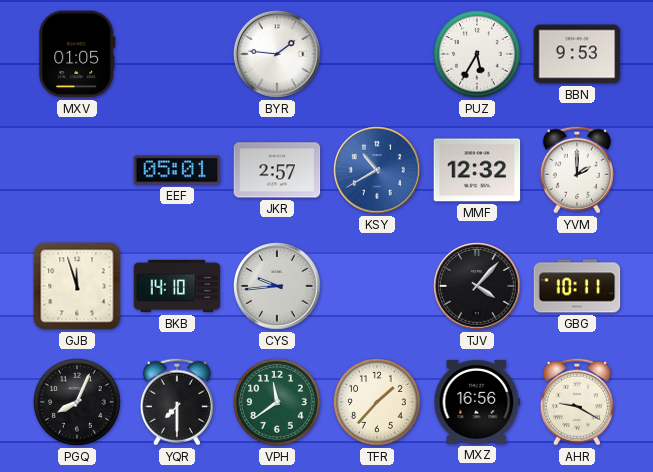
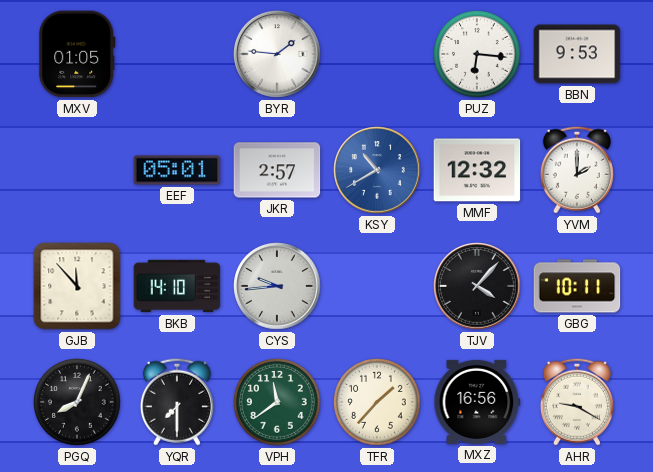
PUZ: 5:35 -> 6:16
GJB: 11:57 -> 11:53
